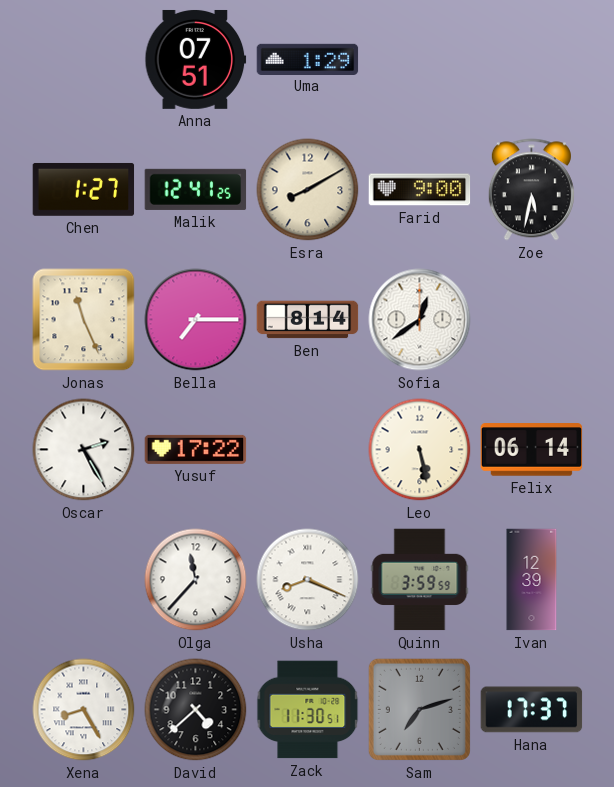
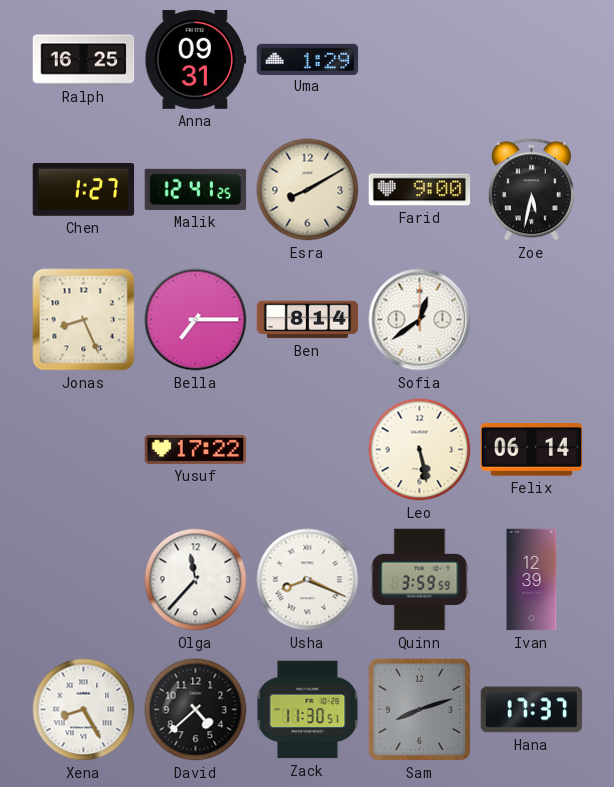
Ralph: none -> 16:25
Anna: 07:51 -> 09:31
Jonas: 11:26 -> 8:26
Oscar: 2:25 -> none
Sam: 7:12 -> 8:12
